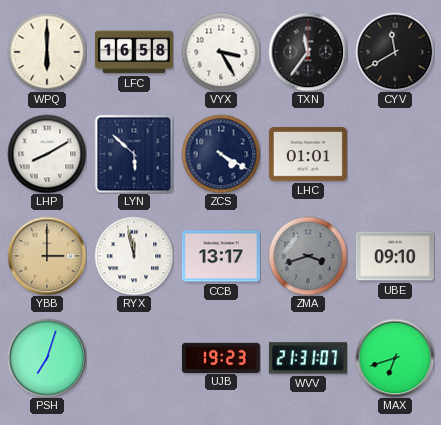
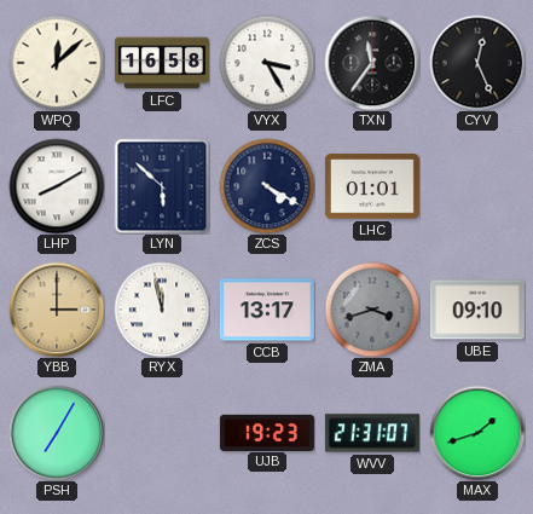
WPQ: 6:00 -> 12:08
CYV: 11:40 -> 12:26
PSH: 7:03 -> 7:05
MAX: 6:42 -> 1:42
